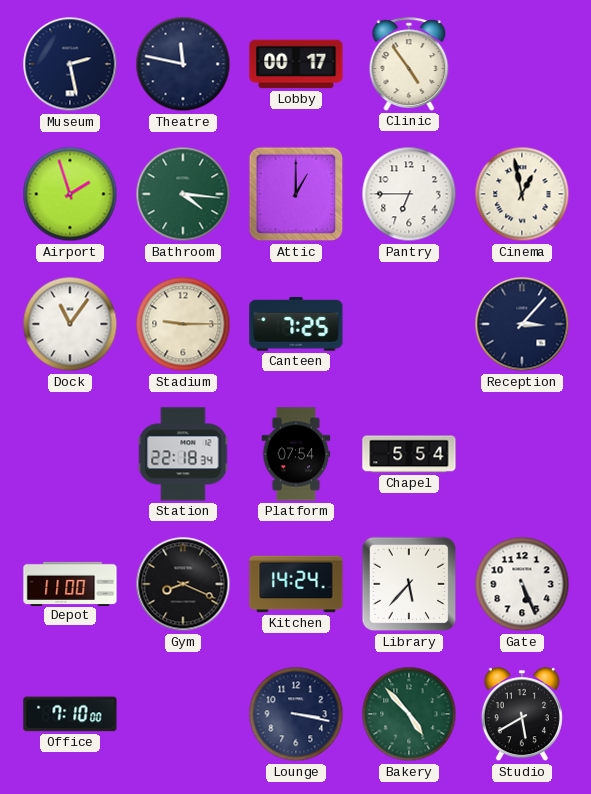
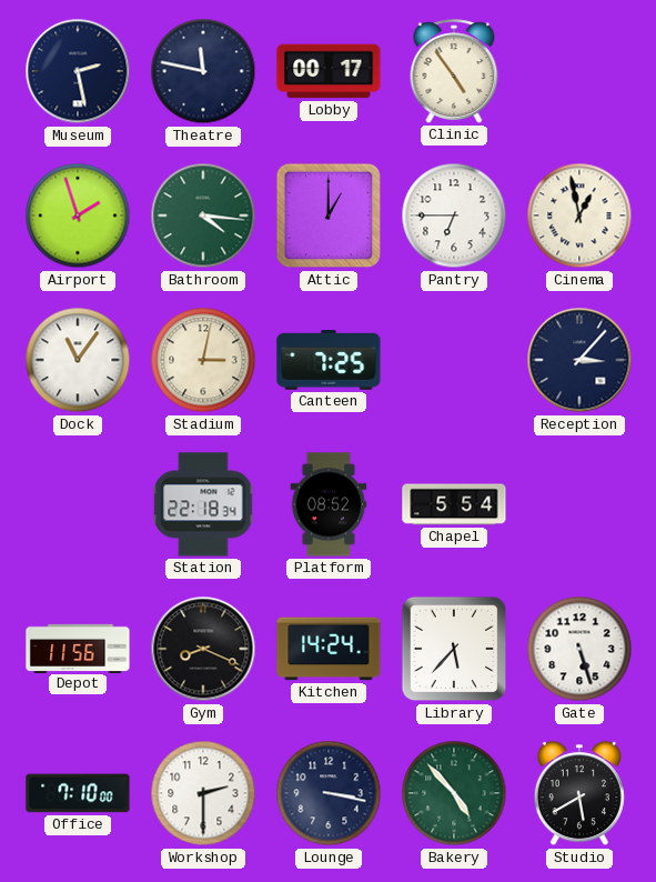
Stadium: 9:15 -> 3:02
Platform: 07:54 -> 08:52
Depot: 11:00 -> 11:56
Gate: 5:26 -> 5:27
Workshop: none -> 2:30
